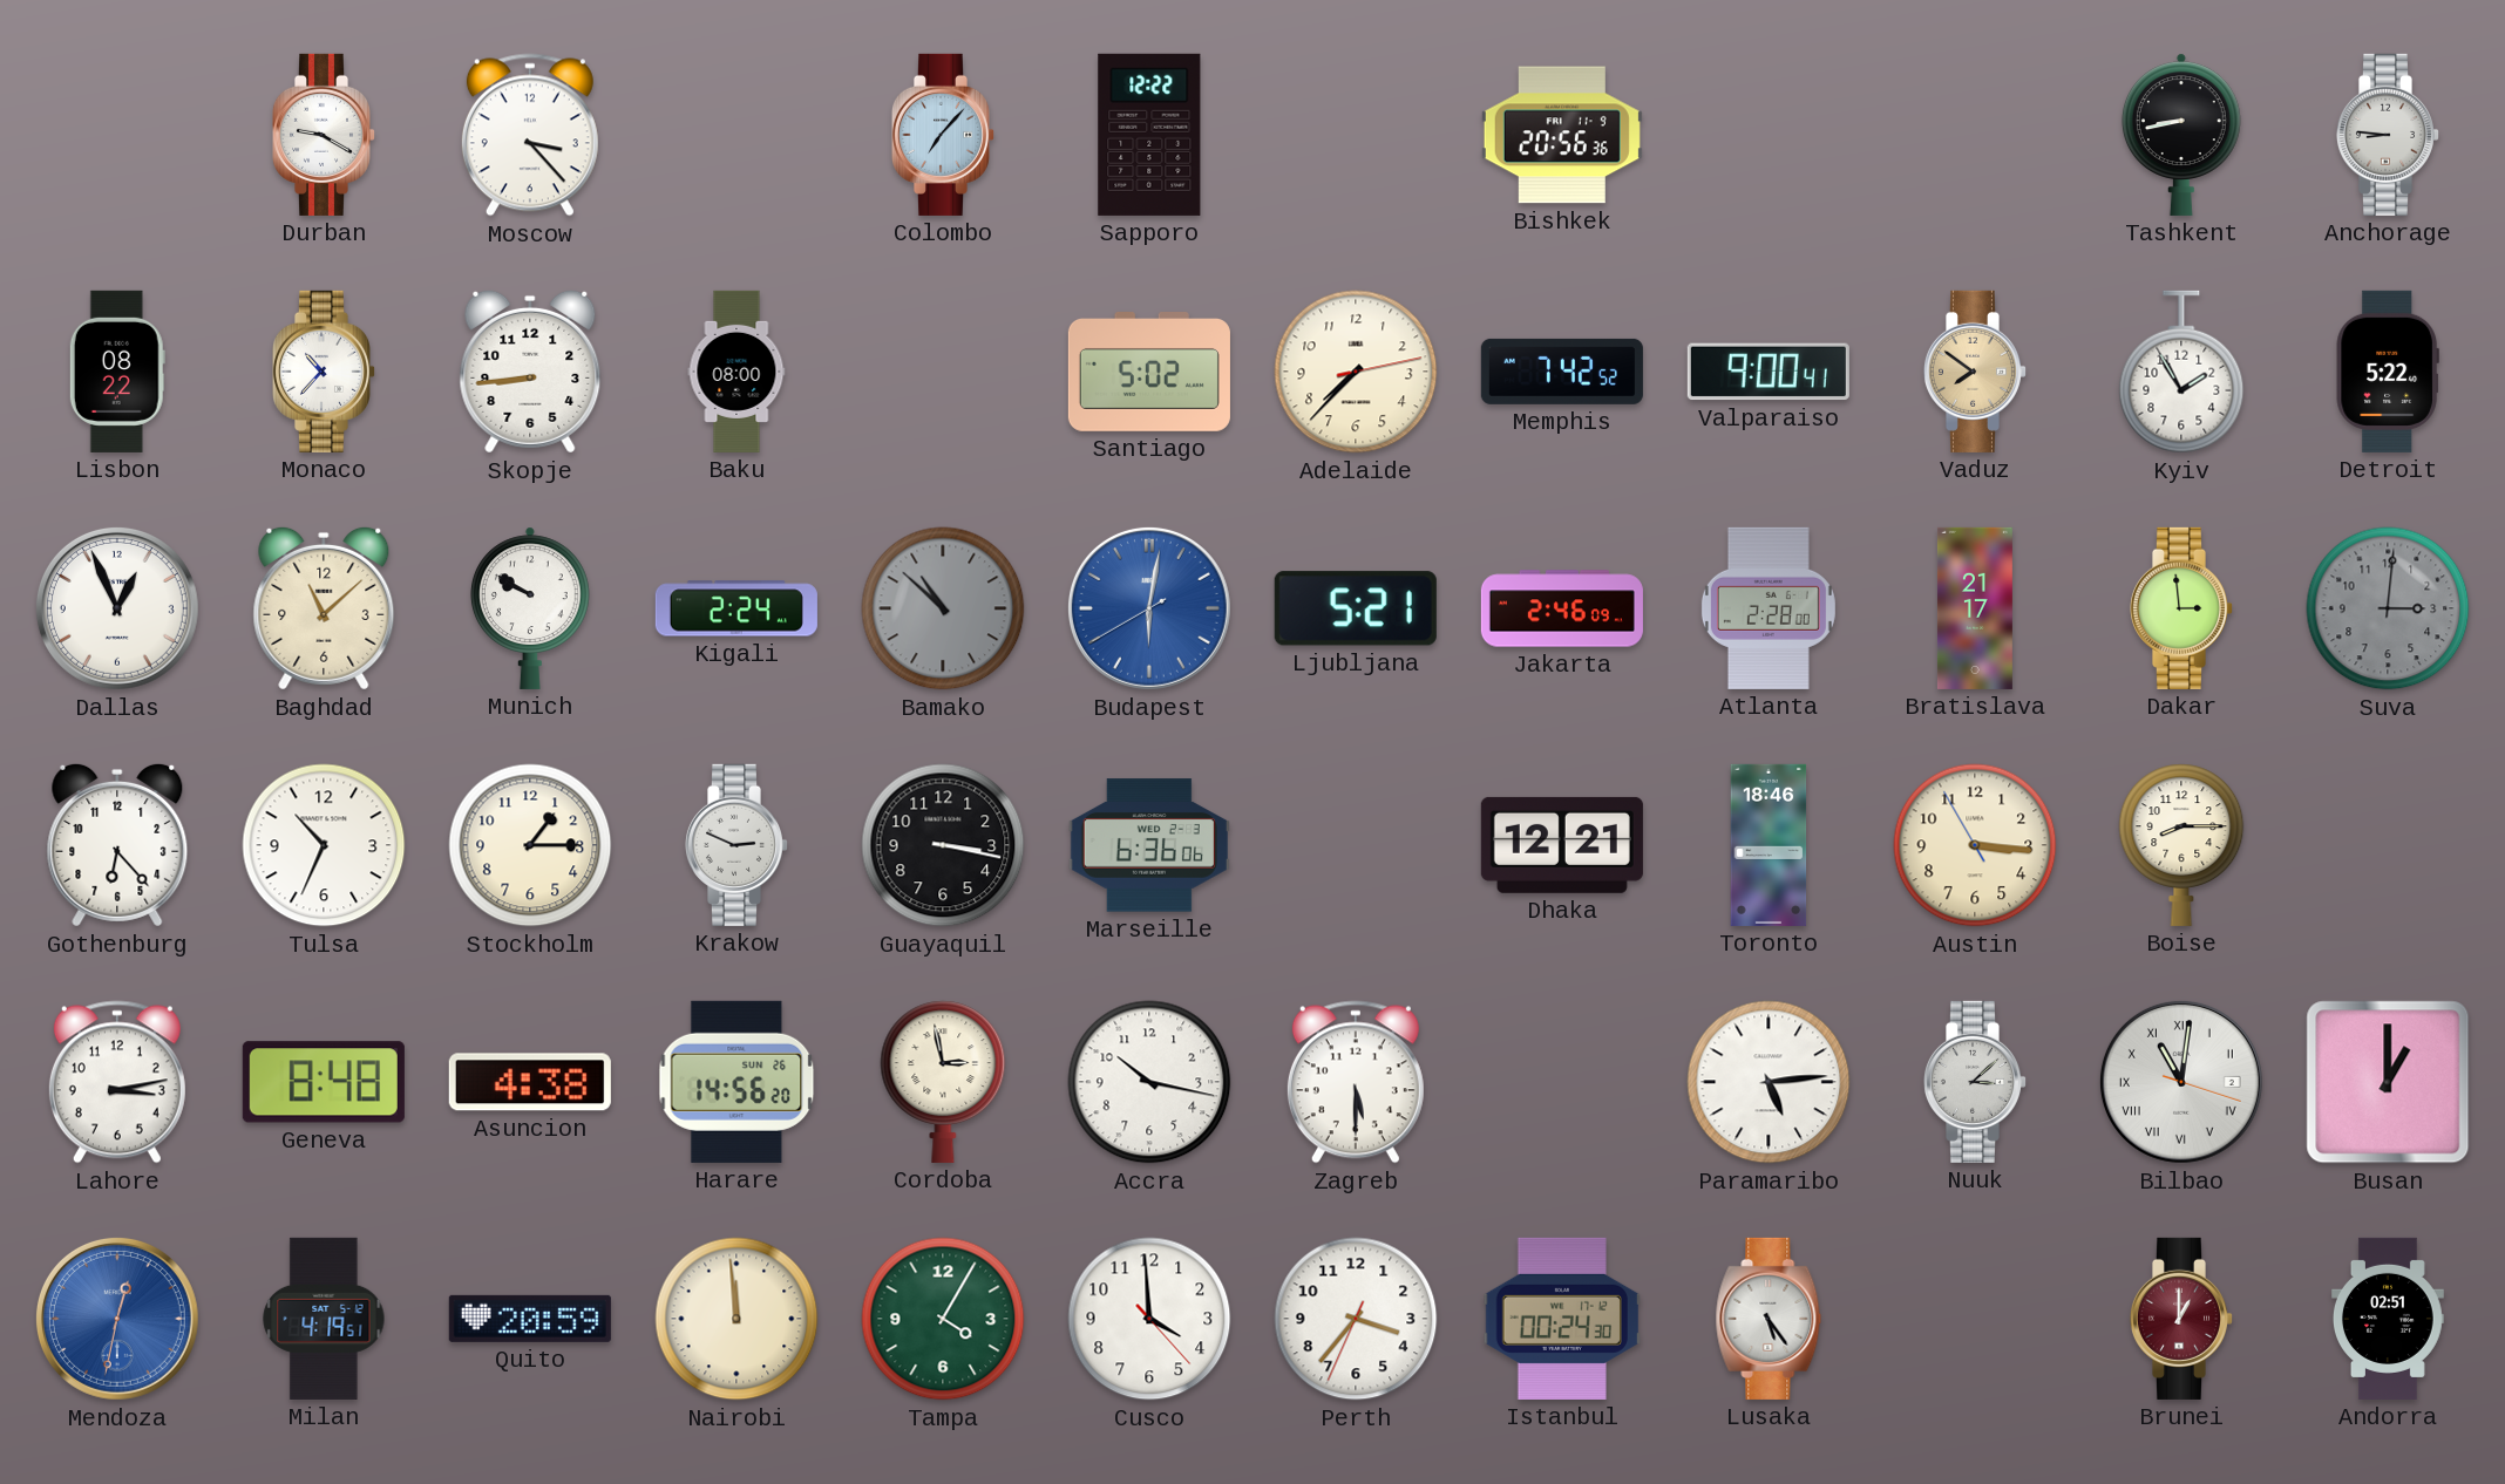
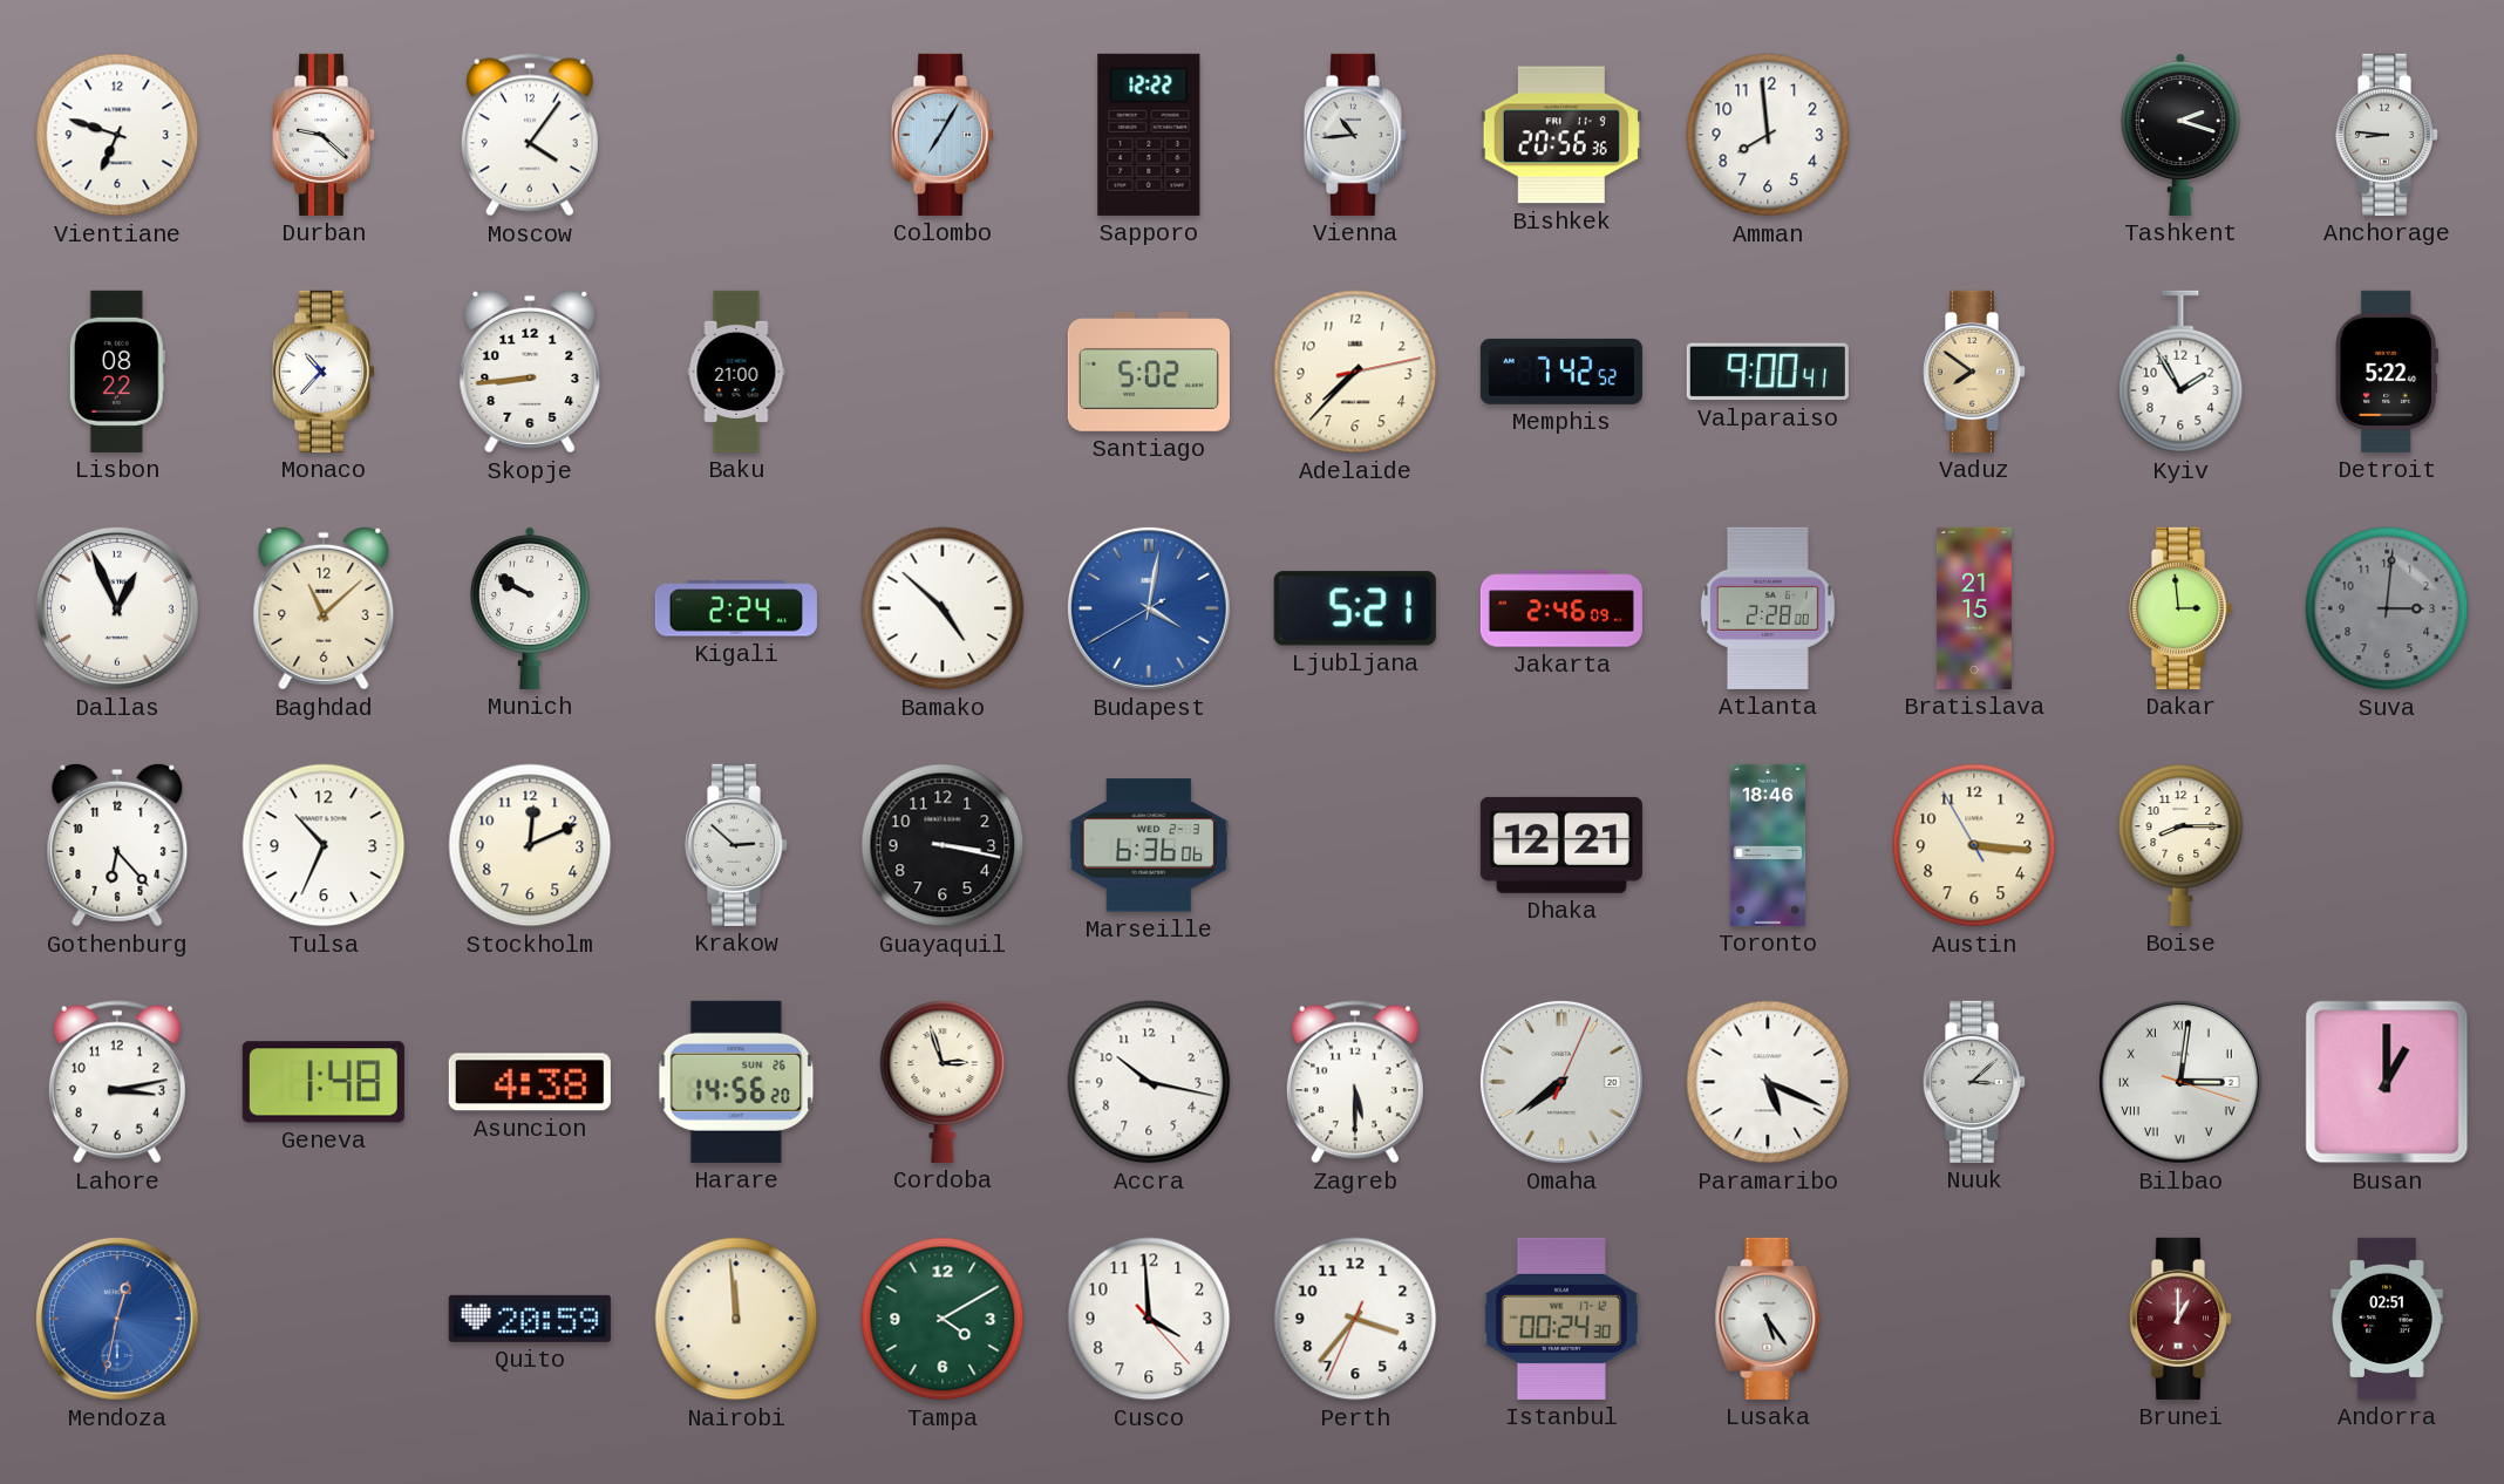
Vientiane: none -> 6:48
Durban: 9:20 -> 9:22
Moscow: 3:23 -> 4:06
Colombo: 7:07 -> 7:05
Vienna: none -> 10:44
Amman: none -> 7:59
Tashkent: 8:43 -> 2:18
Baku: 08:00 -> 21:00
Bamako: 10:52 -> 4:52
Bamako dial: grey -> white
Budapest: 6:01 -> 4:01
Bratislava: 21:17 -> 21:15
Stockholm: 1:15 -> 12:11
Krakow: 2:49 -> 2:52
Geneva: 8:48 -> 1:48
Cordoba: 2:58 -> 2:57
Omaha: none -> 7:39
Paramaribo: 5:14 -> 5:19
Bilbao: 11:01 -> 3:01
Milan: 4:19 -> none
Tampa: 4:05 -> 4:10
